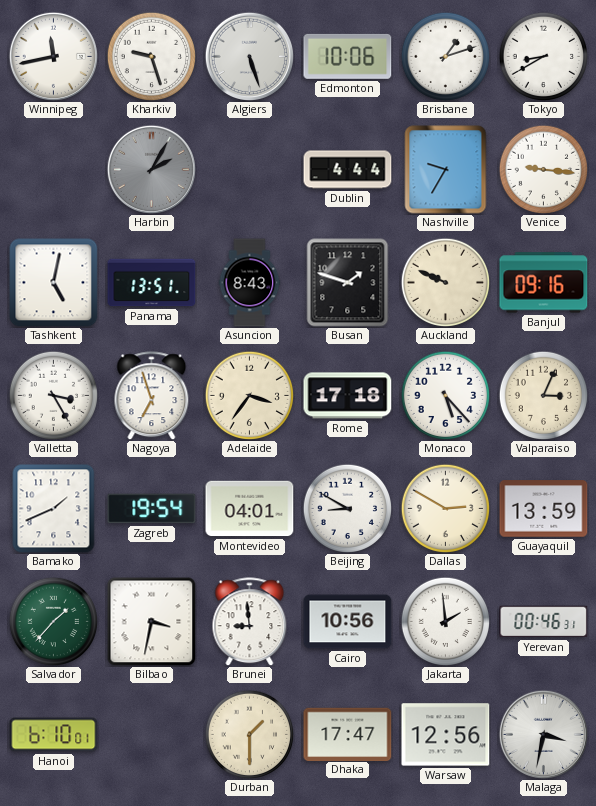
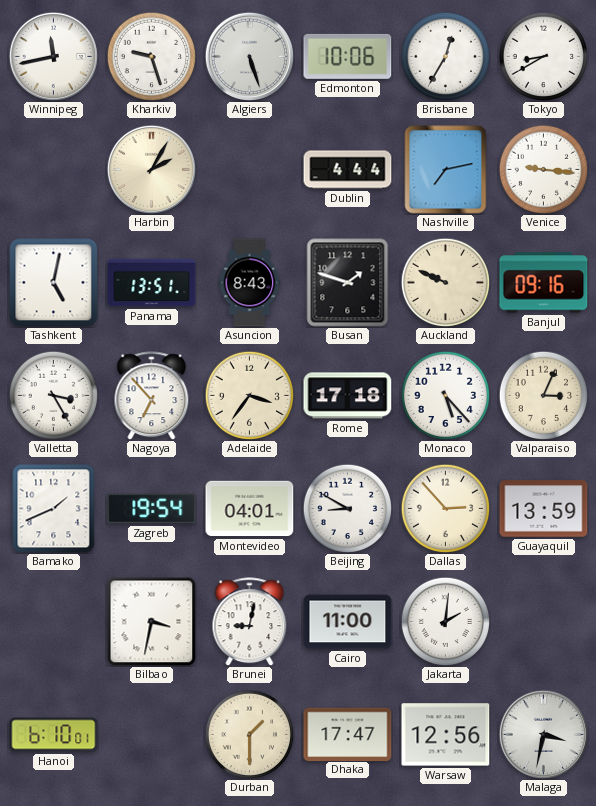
Brisbane: 1:12 -> 12:35
Harbin dial: grey -> cream
Nashville: 9:35 -> 7:13
Nagoya: 6:57 -> 6:53
Dallas: 2:50 -> 2:53
Salvador: 1:37 -> none
Brunei: 8:59 -> 9:02
Cairo: 10:56 -> 11:00
Jakarta: 1:59 -> 2:01
Yerevan: 00:46 -> none
